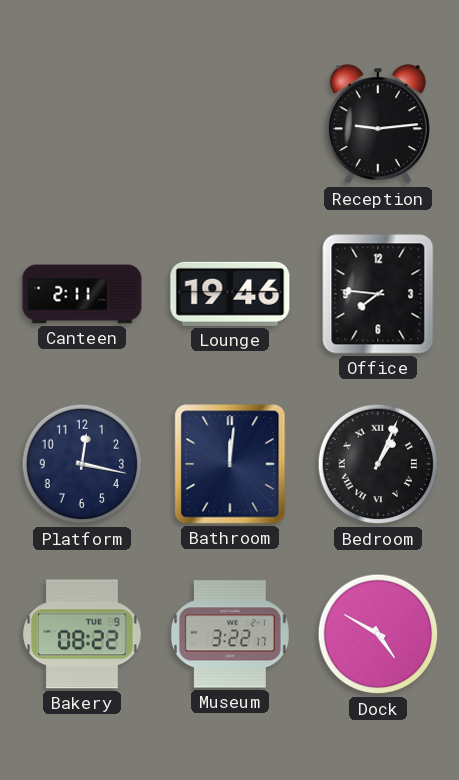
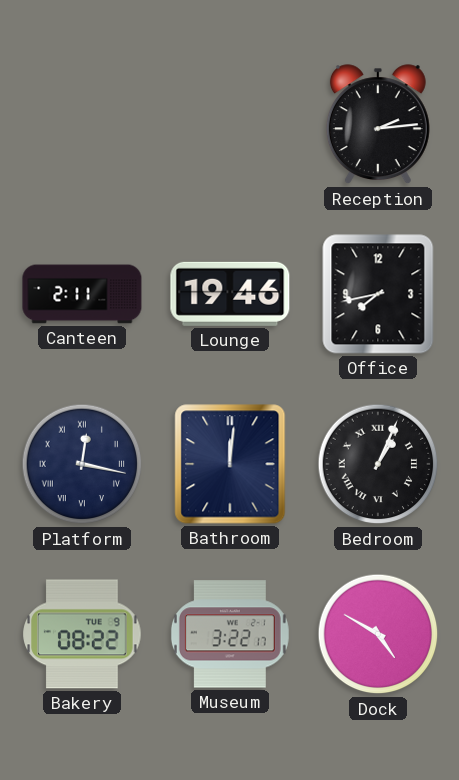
Reception: 9:14 -> 2:14
Office: 7:46 -> 7:43
Platform numerals: Arabic -> Roman
